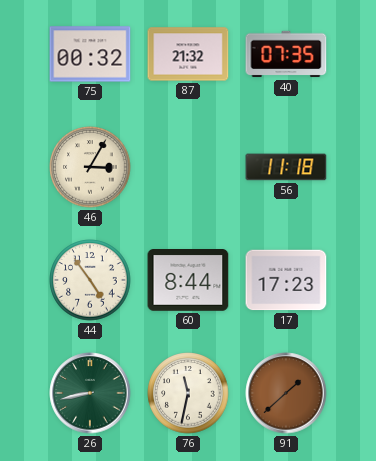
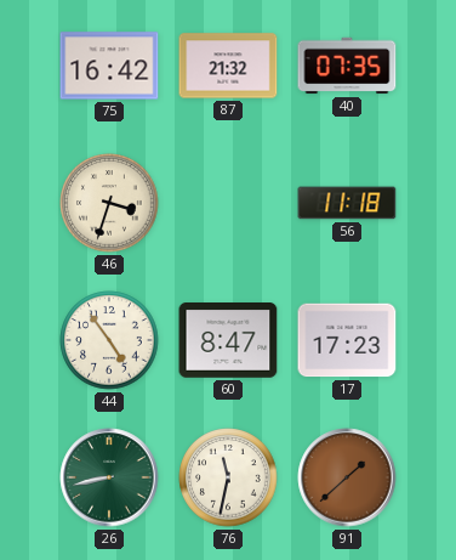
75: 00:32 -> 16:42
46: 3:05 -> 3:33
60: 8:44 -> 8:47
